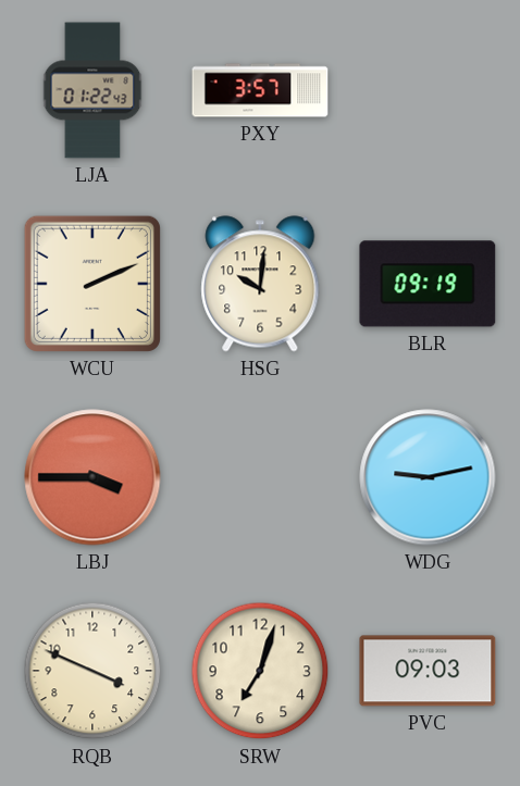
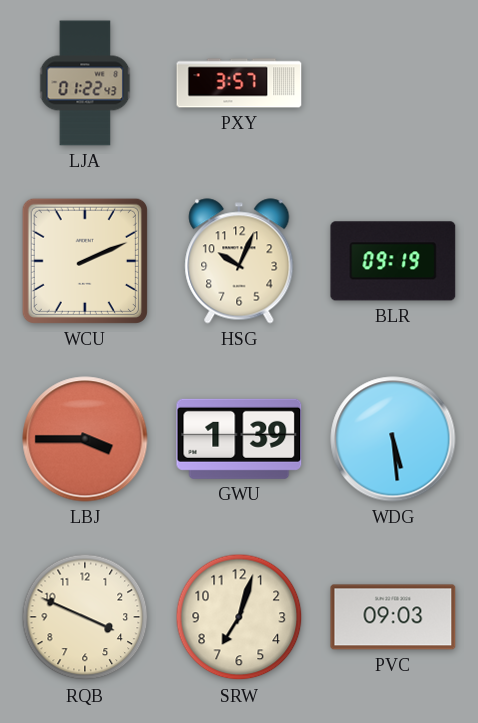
HSG: 10:01 -> 10:04
GWU: none -> 1:39
WDG: 9:13 -> 5:29
